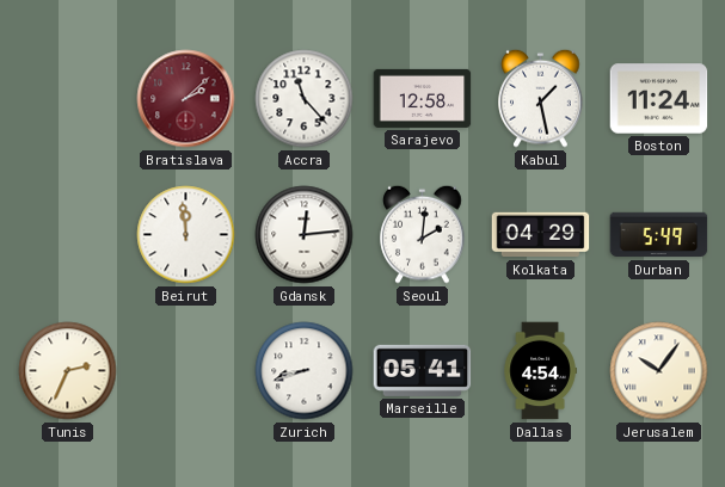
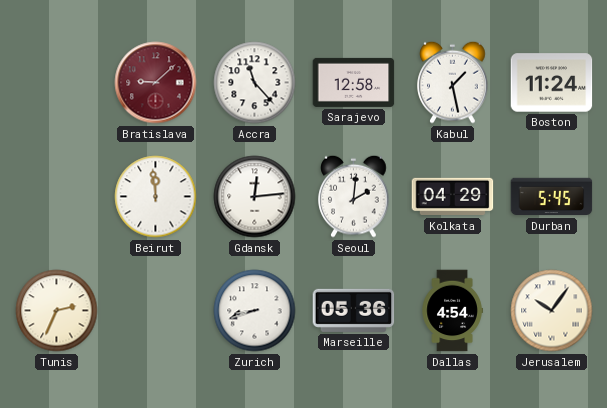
Bratislava: 2:08 -> 9:08
Durban: 5:49 -> 5:45
Marseille: 05:41 -> 05:36
